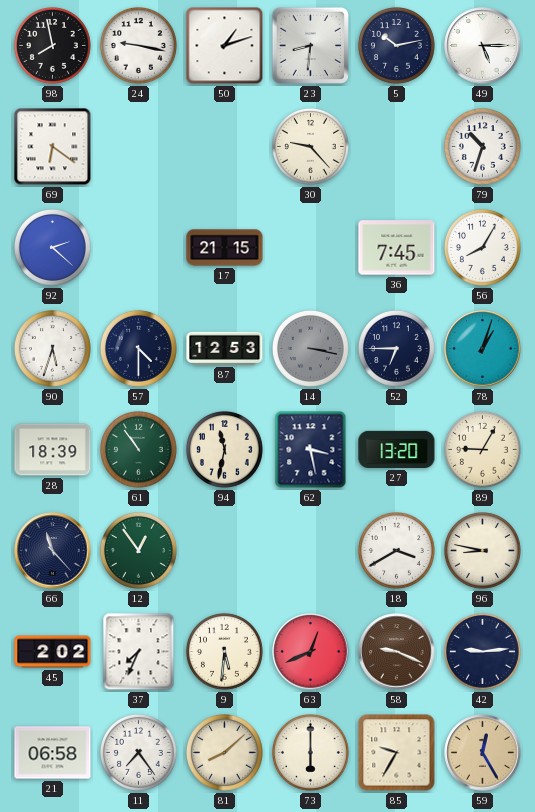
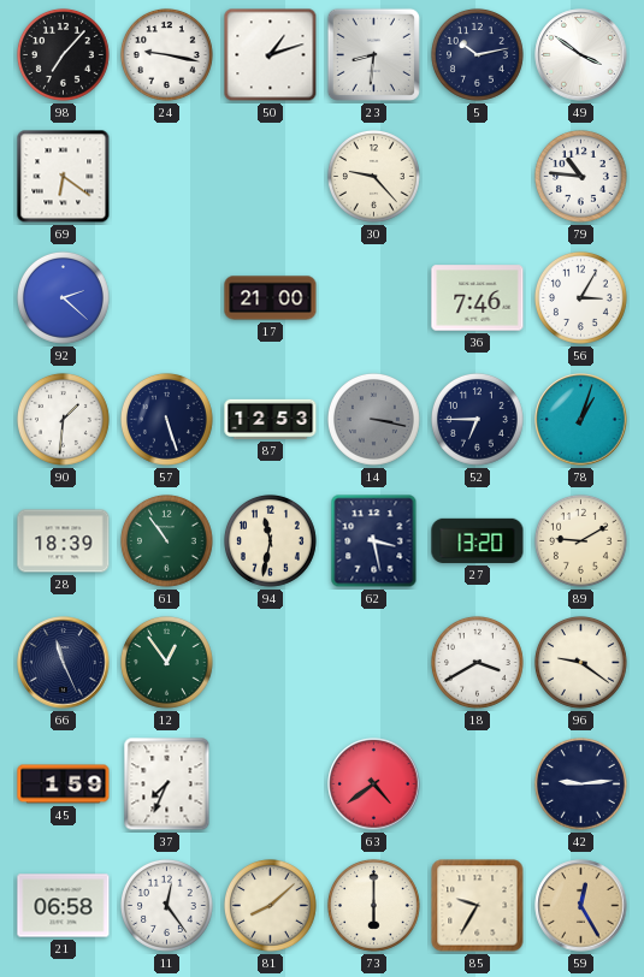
98: 7:58 -> 7:07
49: 5:15 -> 3:51
79: 10:33 -> 10:46
17: 21:15 -> 21:00
36: 7:45 -> 7:46
56: 8:05 -> 3:05
90: 5:33 -> 1:31
57: 4:30 -> 5:27
89: 9:05 -> 9:10
66: 11:23 -> 11:26
96: 8:47 -> 9:21
45: 2:02 -> 1:59
9: 5:31 -> none
63: 12:41 -> 4:39
58: 9:19 -> none
11: 7:24 -> 12:24
